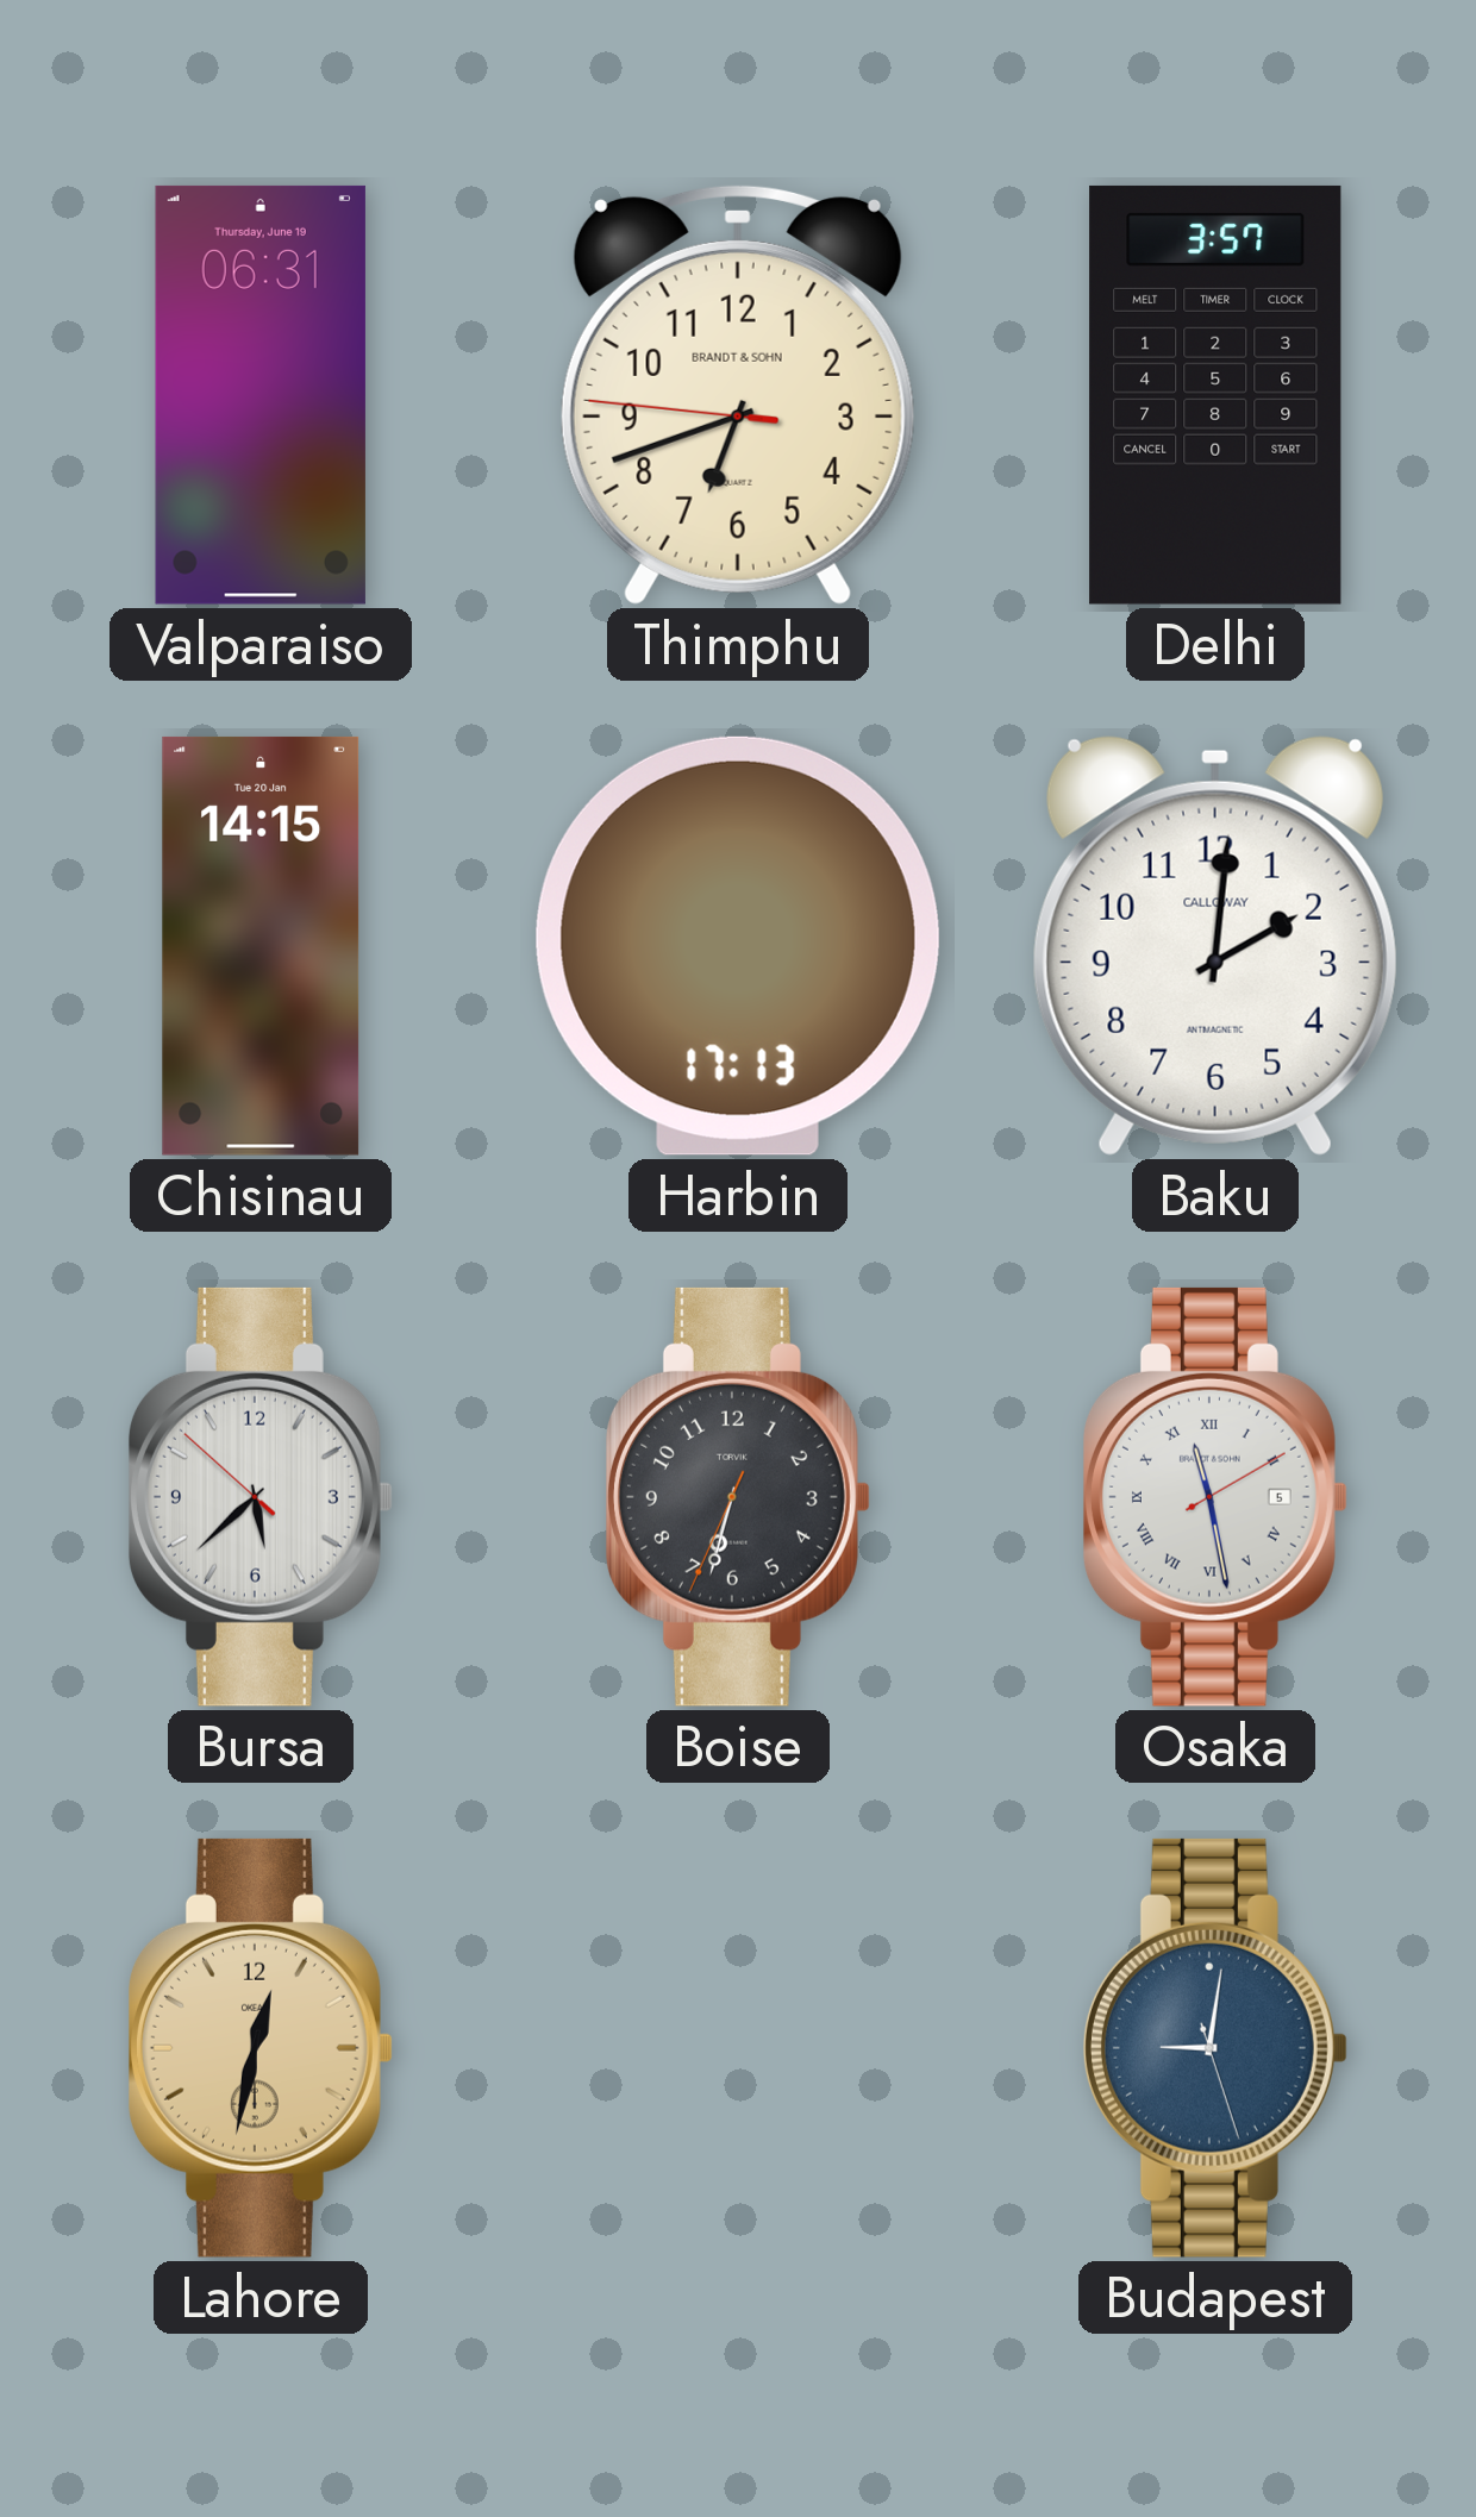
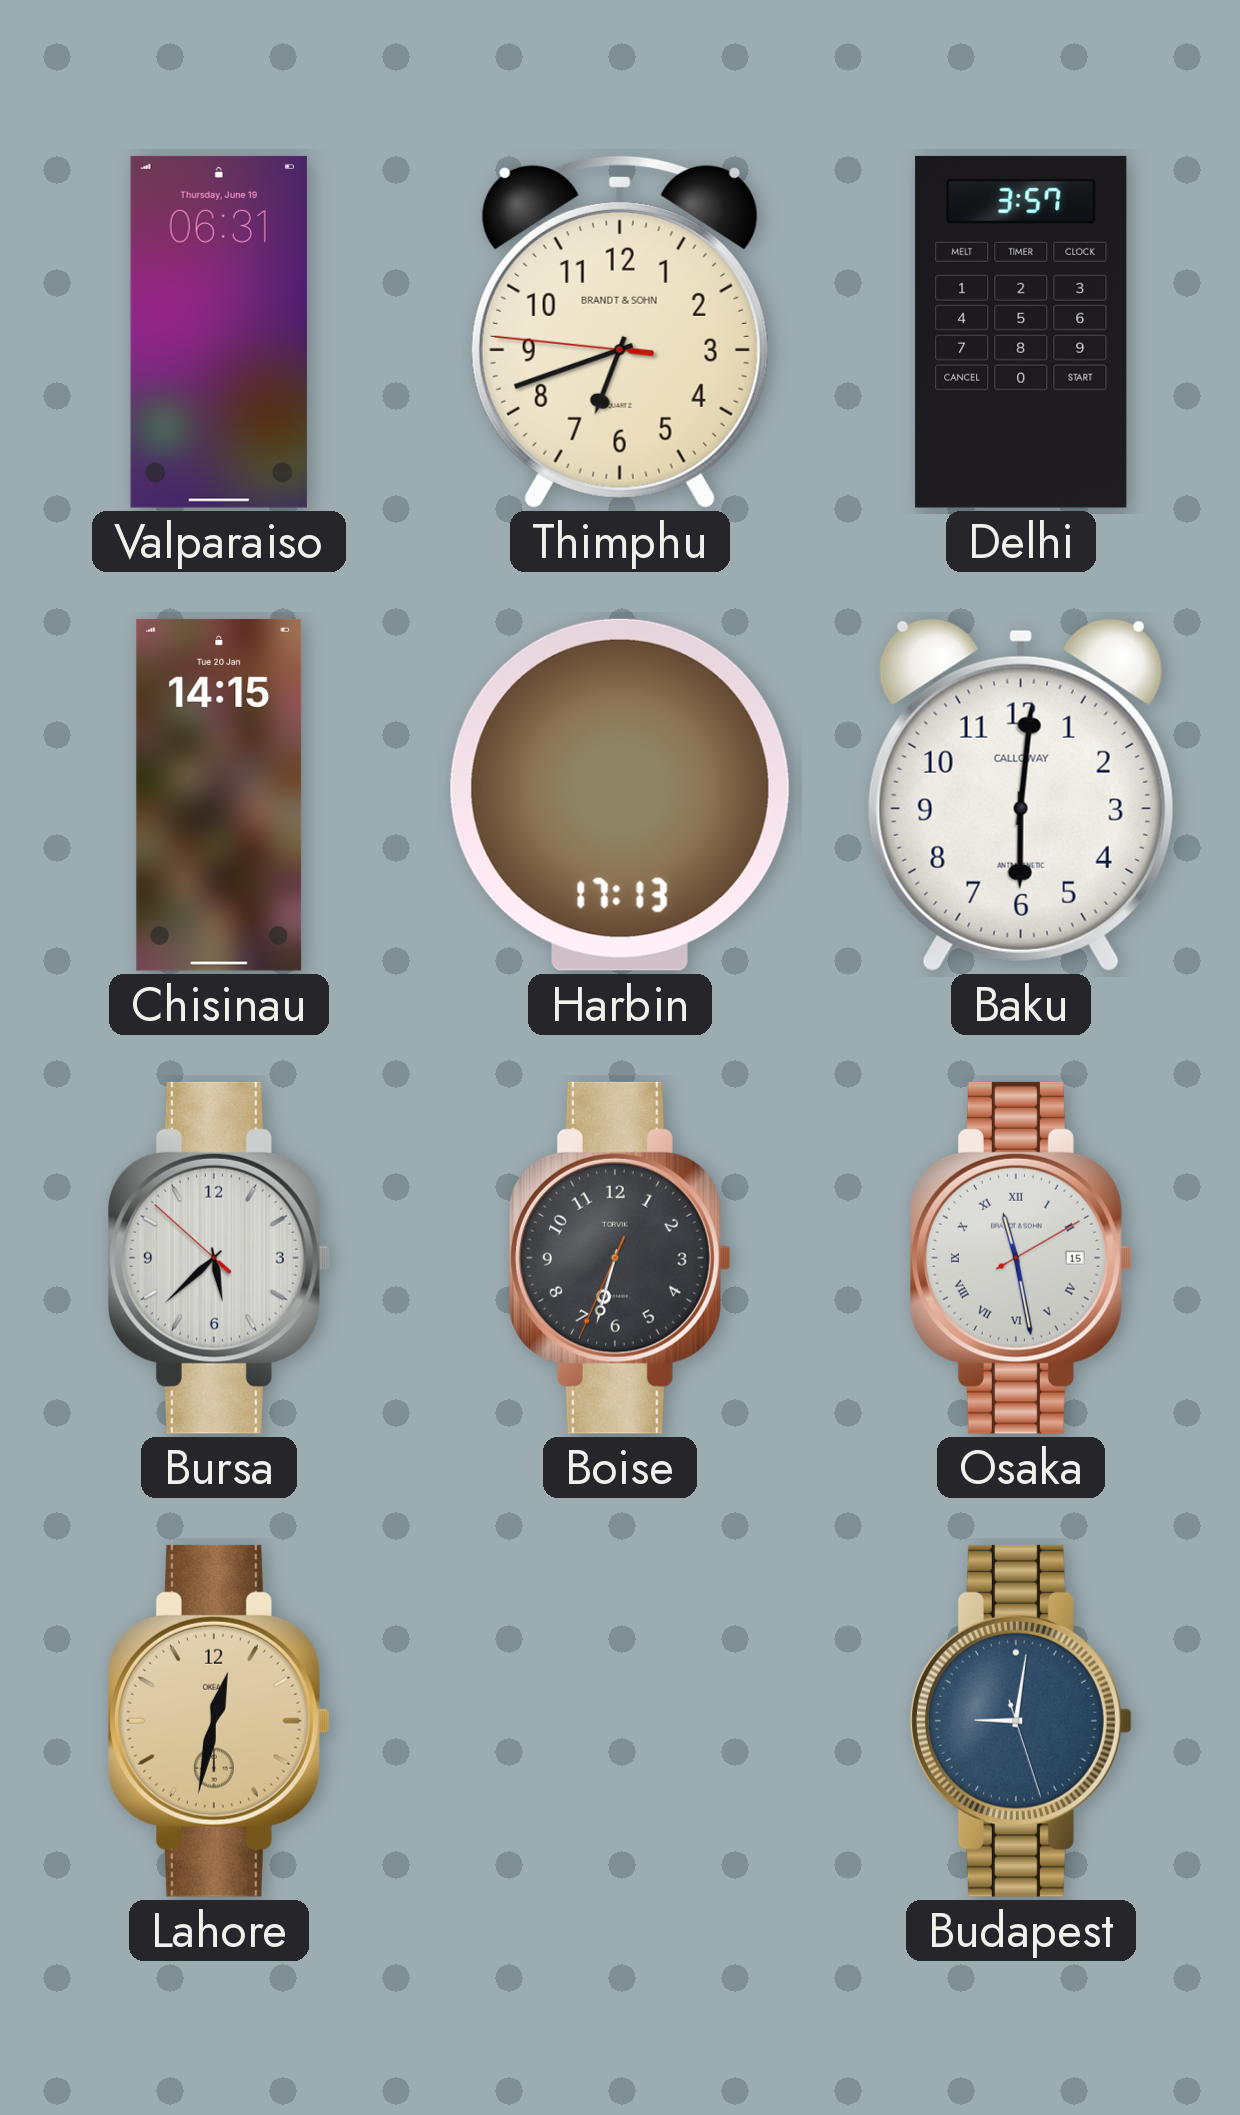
Baku: 2:01 -> 6:01
Osaka date: 5 -> 15
